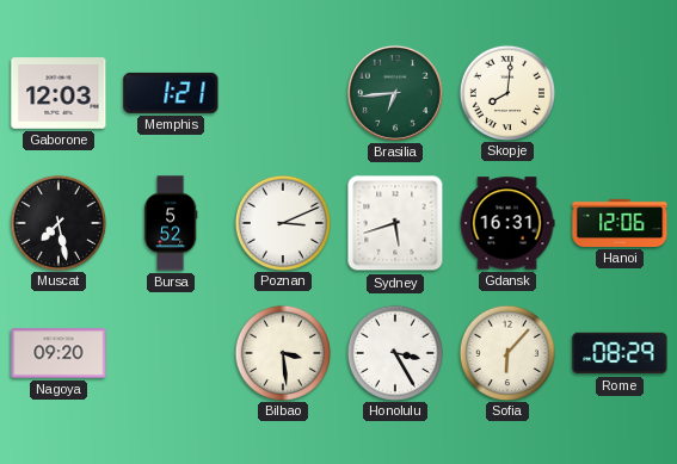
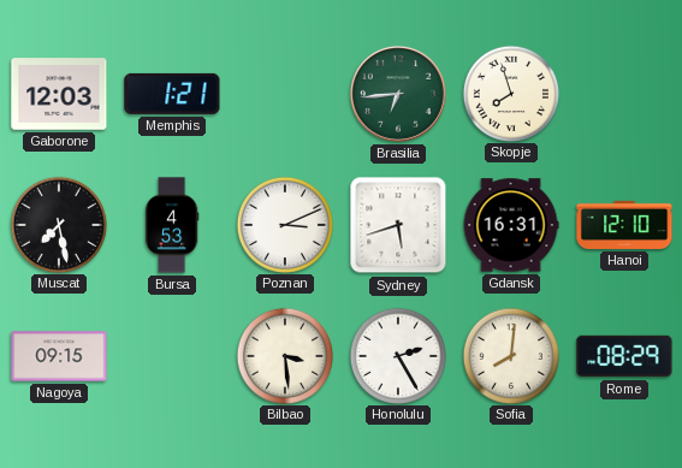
Skopje: 8:01 -> 7:57
Bursa: 5:52 -> 4:53
Hanoi: 12:06 -> 12:10
Nagoya: 09:20 -> 09:15
Honolulu: 3:25 -> 2:25
Sofia: 6:07 -> 8:01
